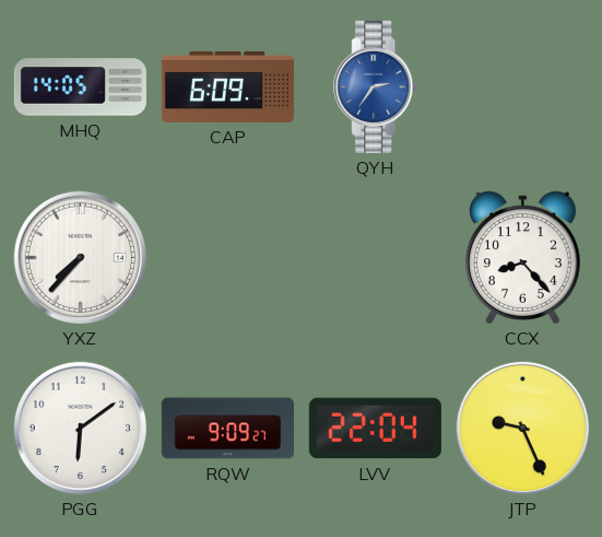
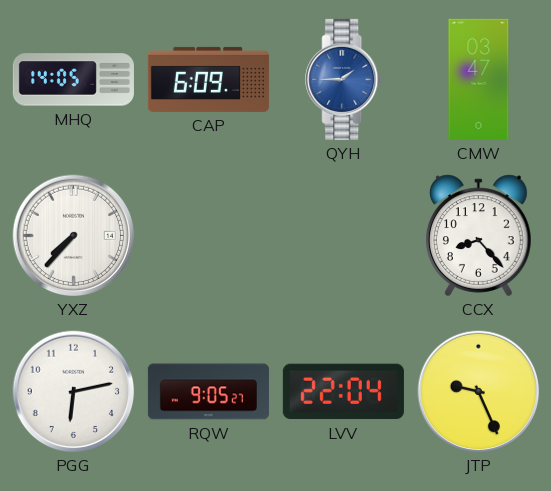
QYH: 2:36 -> 1:45
CMW: none -> 03:47
PGG: 6:09 -> 6:13
RQW: 9:09 -> 9:05
